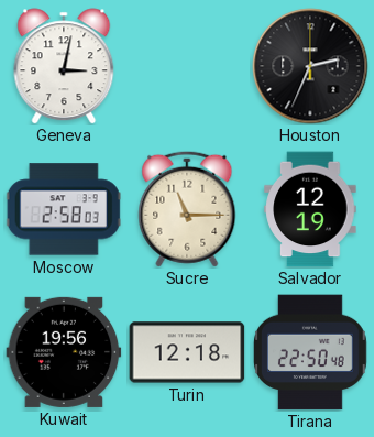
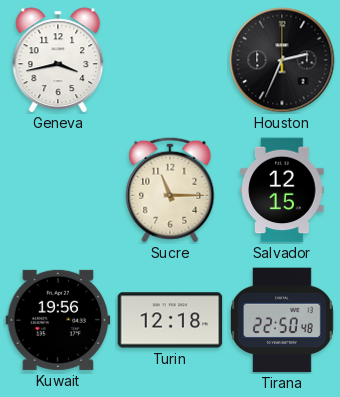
Geneva: 3:02 -> 3:43
Moscow: 2:58 -> none
Salvador: 12:19 -> 12:15
